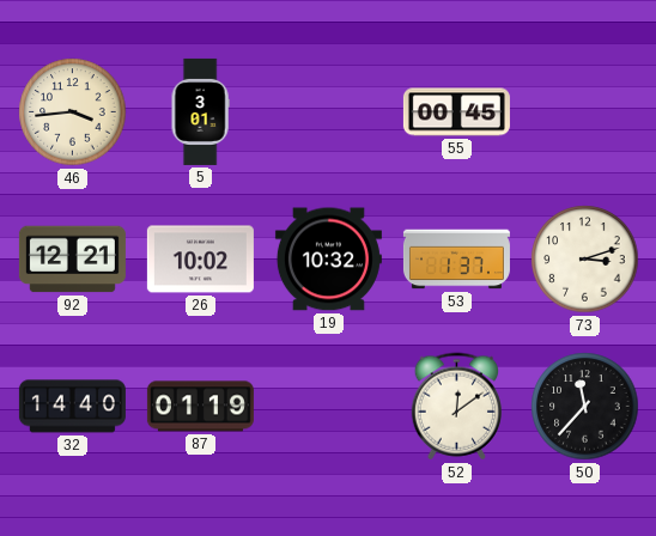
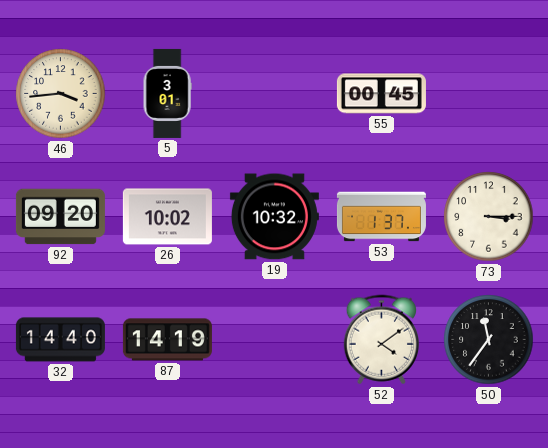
92: 12:21 -> 09:20
73: 3:12 -> 3:15
87: 01:19 -> 14:19
52: 12:09 -> 4:09
50: 11:37 -> 11:36
